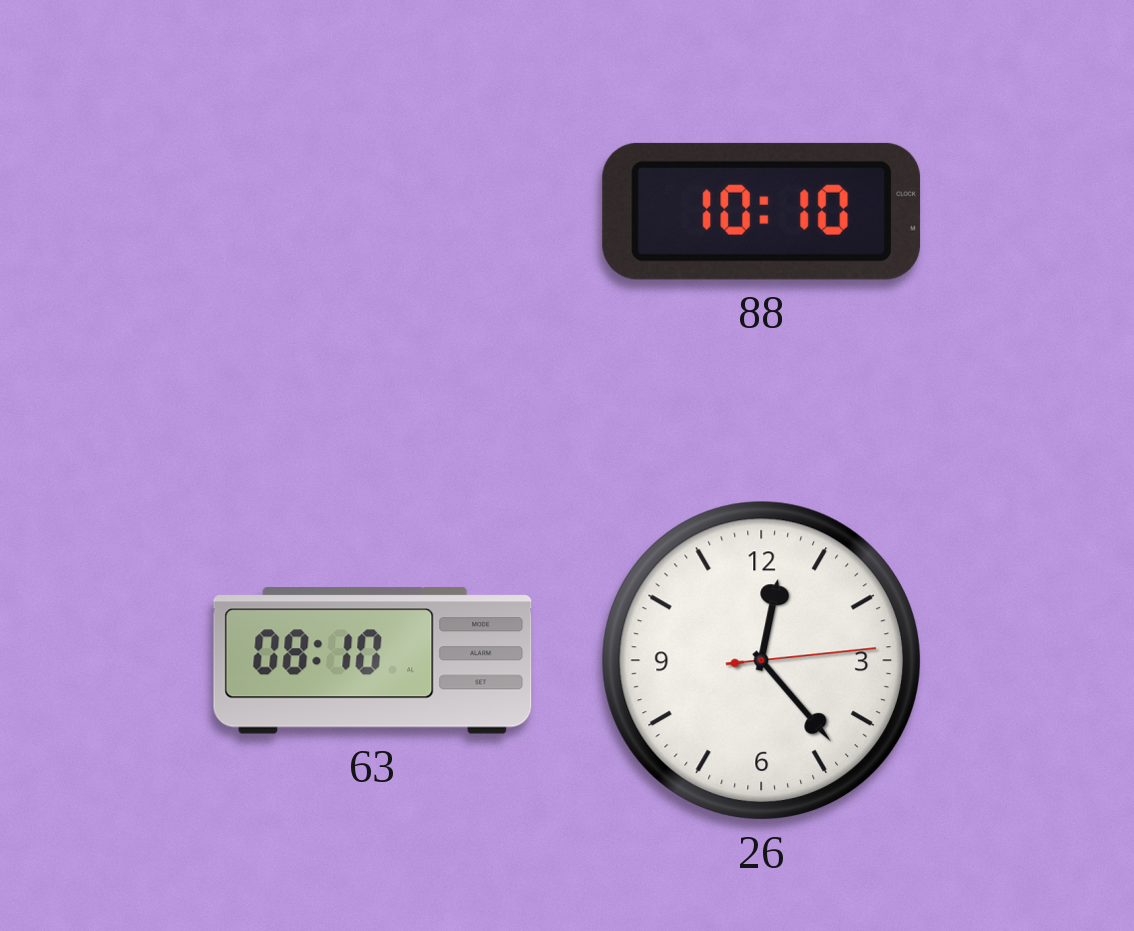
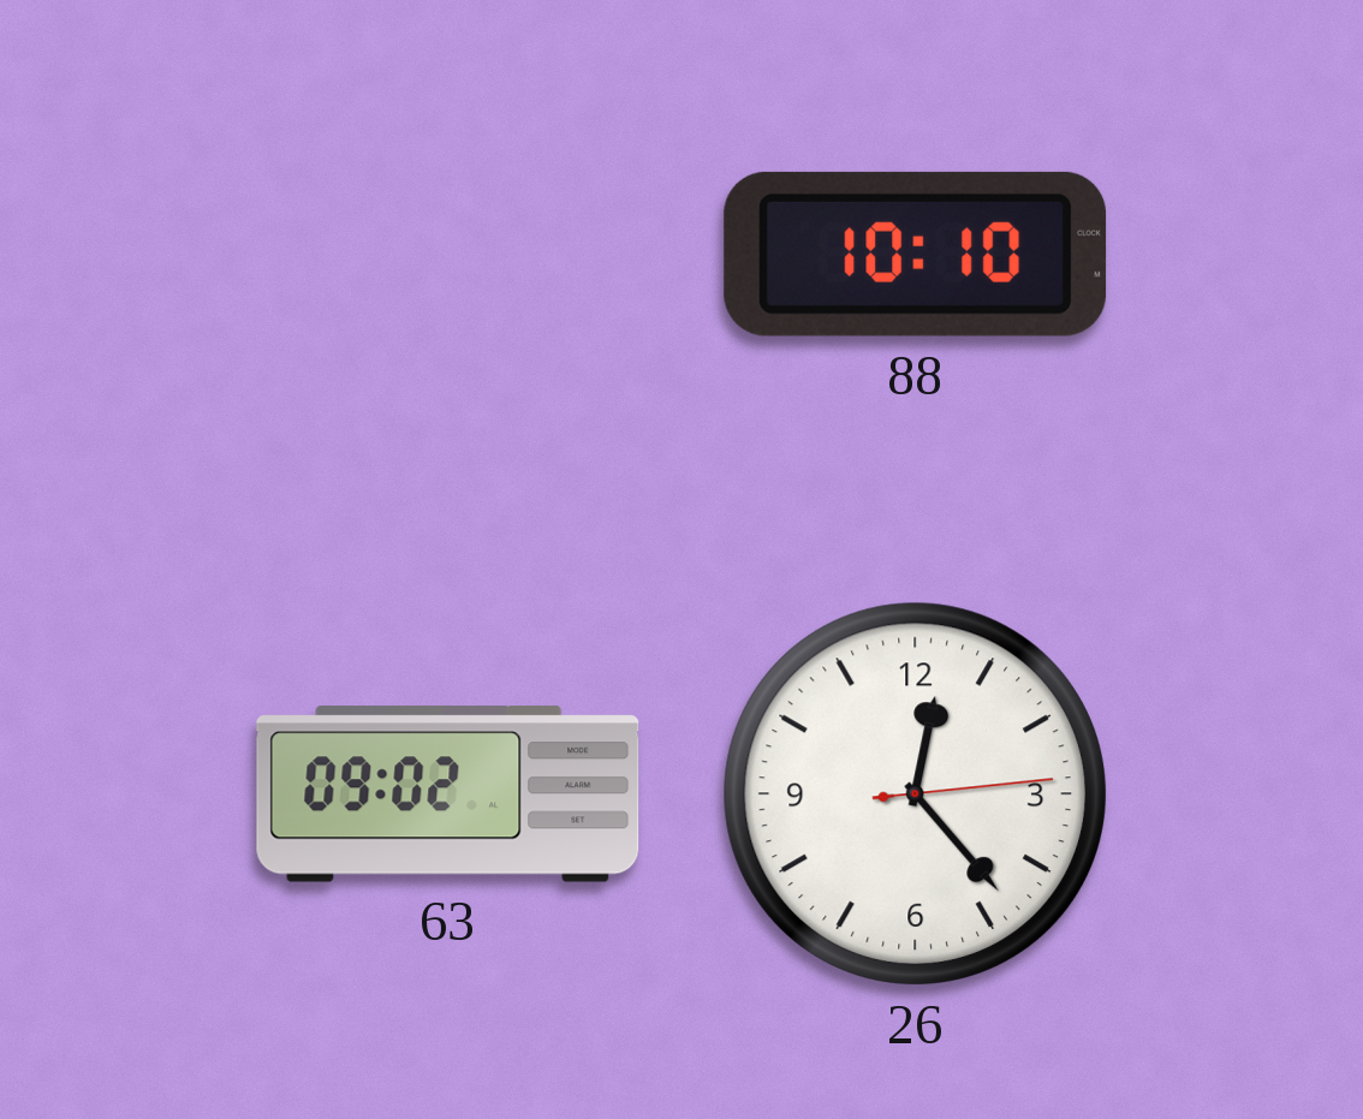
63: 08:10 -> 09:02
